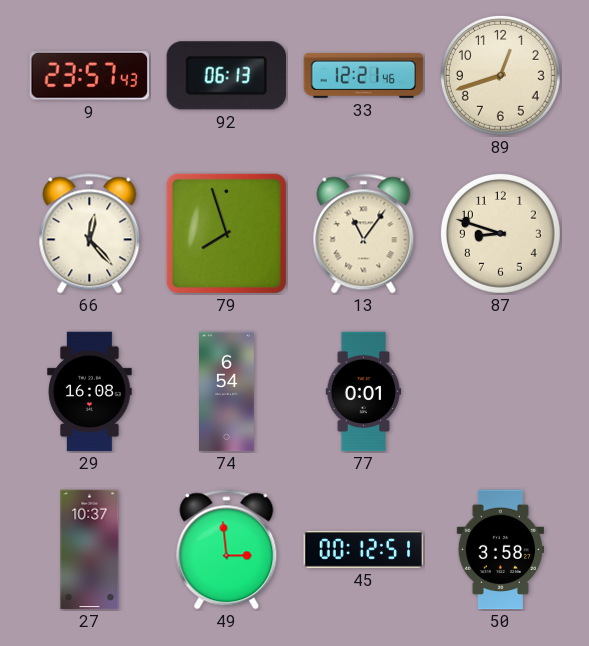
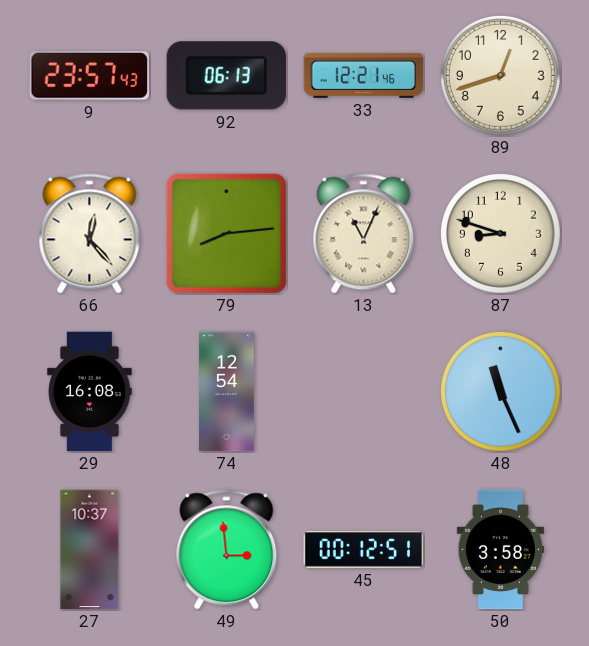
79: 7:57 -> 8:14
13: 11:06 -> 11:04
74: 6:54 -> 12:54
77: 0:01 -> none
48: none -> 11:26
